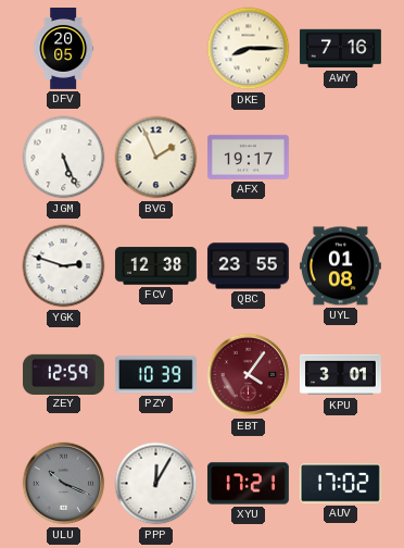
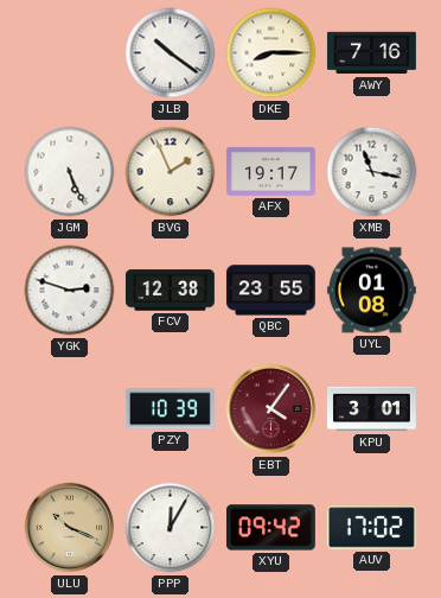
DFV: 20:05 -> none
JLB: none -> 10:21
XMB: none -> 11:17
ZEY: 12:59 -> none
ULU dial: grey -> champagne
XYU: 17:21 -> 09:42
